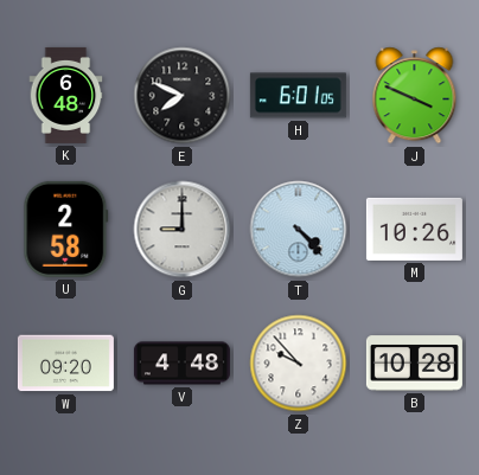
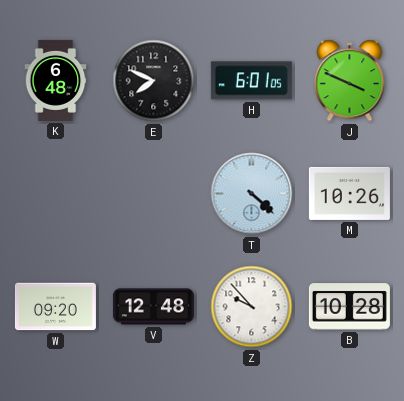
U: 2:58 -> none
G: 9:00 -> none
T: 4:23 -> 4:22
V: 4:48 -> 12:48
